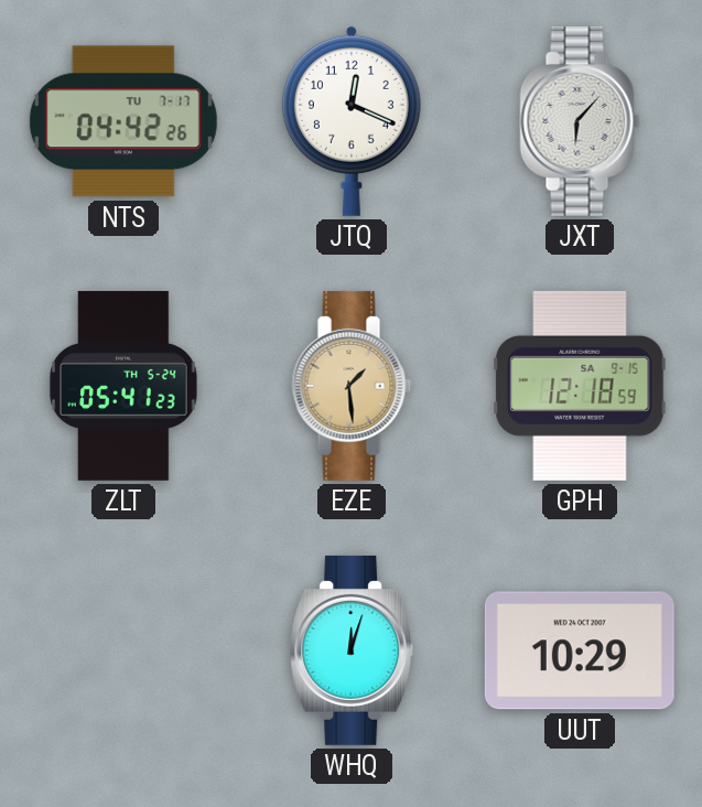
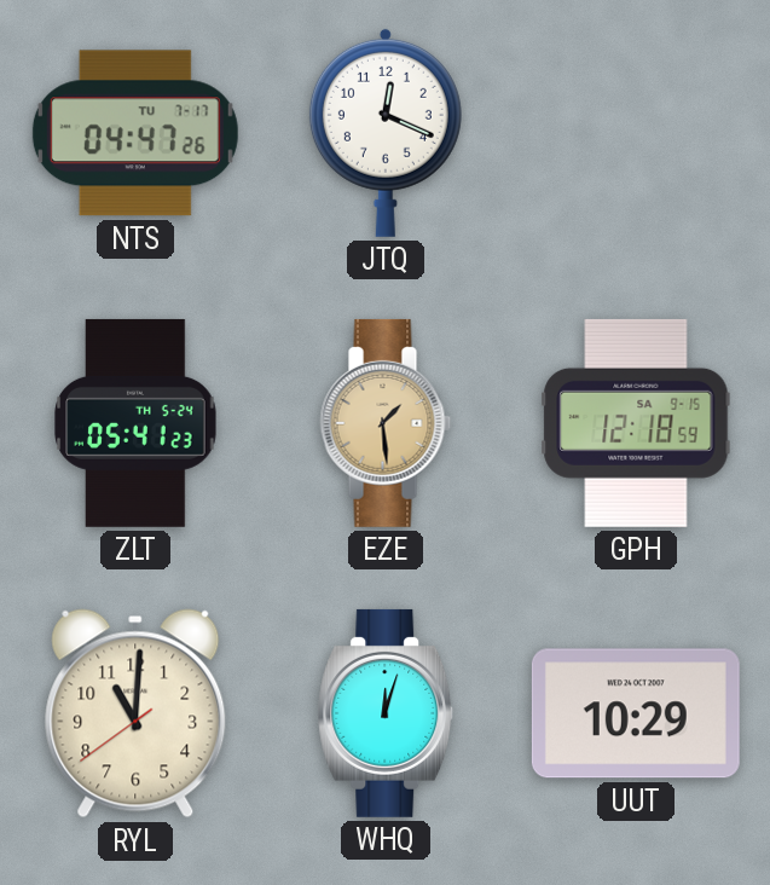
NTS: 04:42 -> 04:47
JXT: 6:07 -> none
RYL: none -> 11:00
